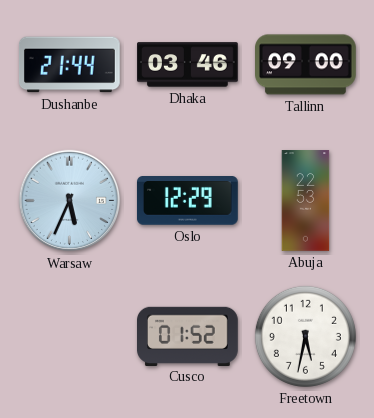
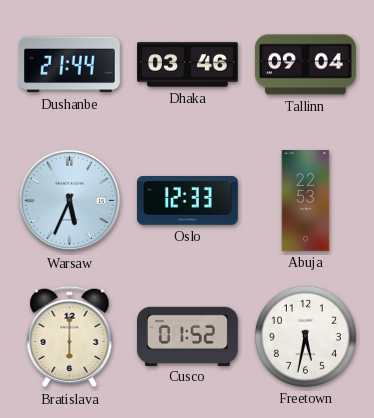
Tallinn: 09:00 -> 09:04
Oslo: 12:29 -> 12:33
Bratislava: none -> 6:00
